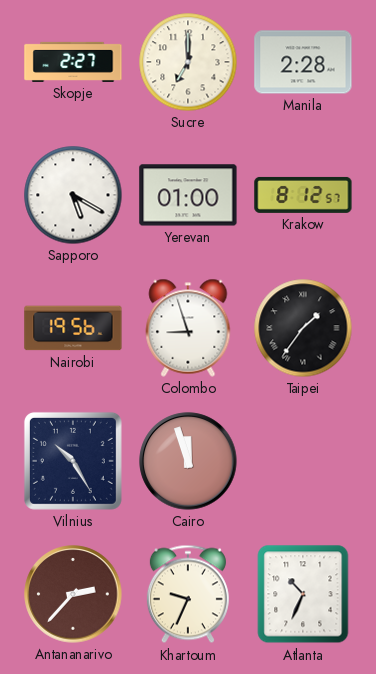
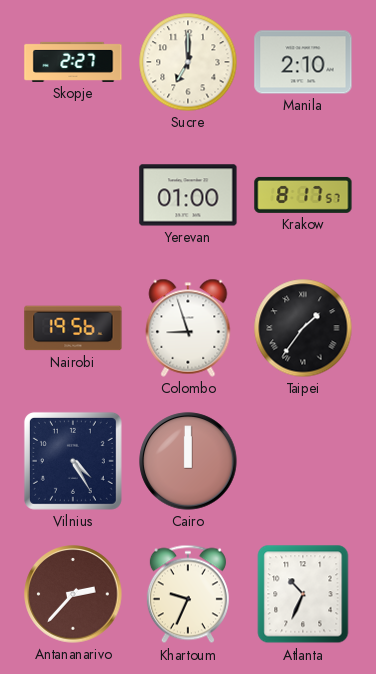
Manila: 2:28 -> 2:10
Sapporo: 5:20 -> none
Krakow: 8:12 -> 8:17
Vilnius: 10:25 -> 4:25
Cairo: 11:57 -> 12:00
